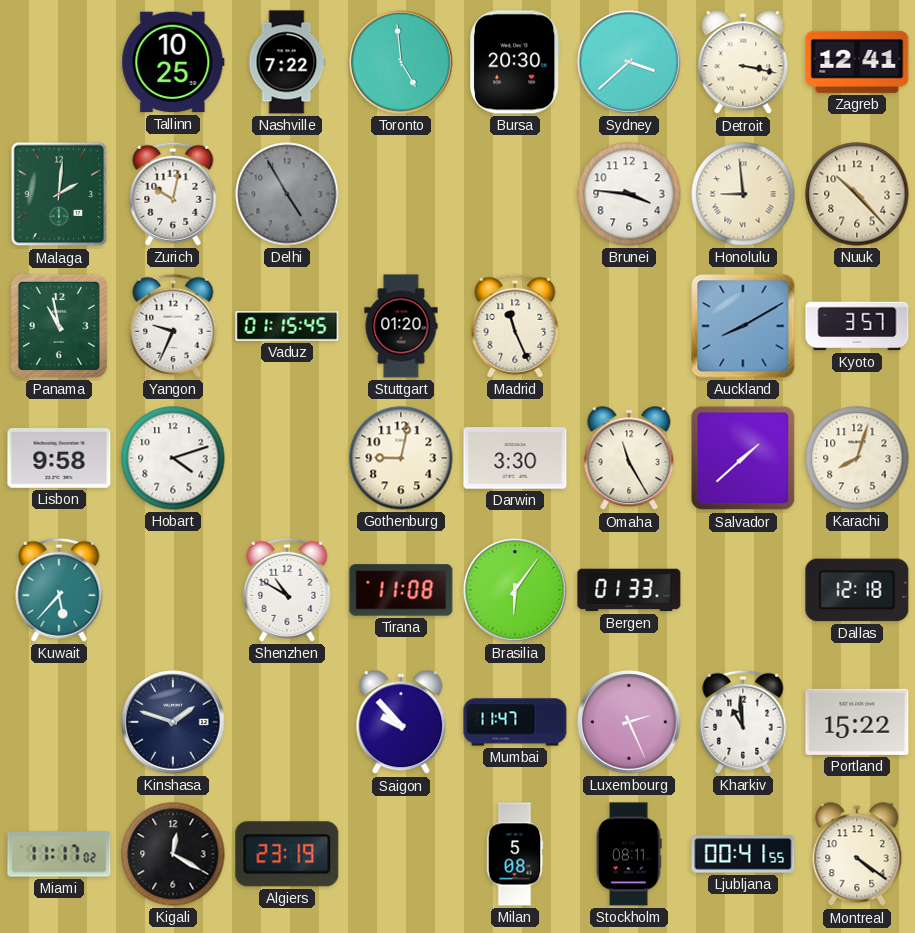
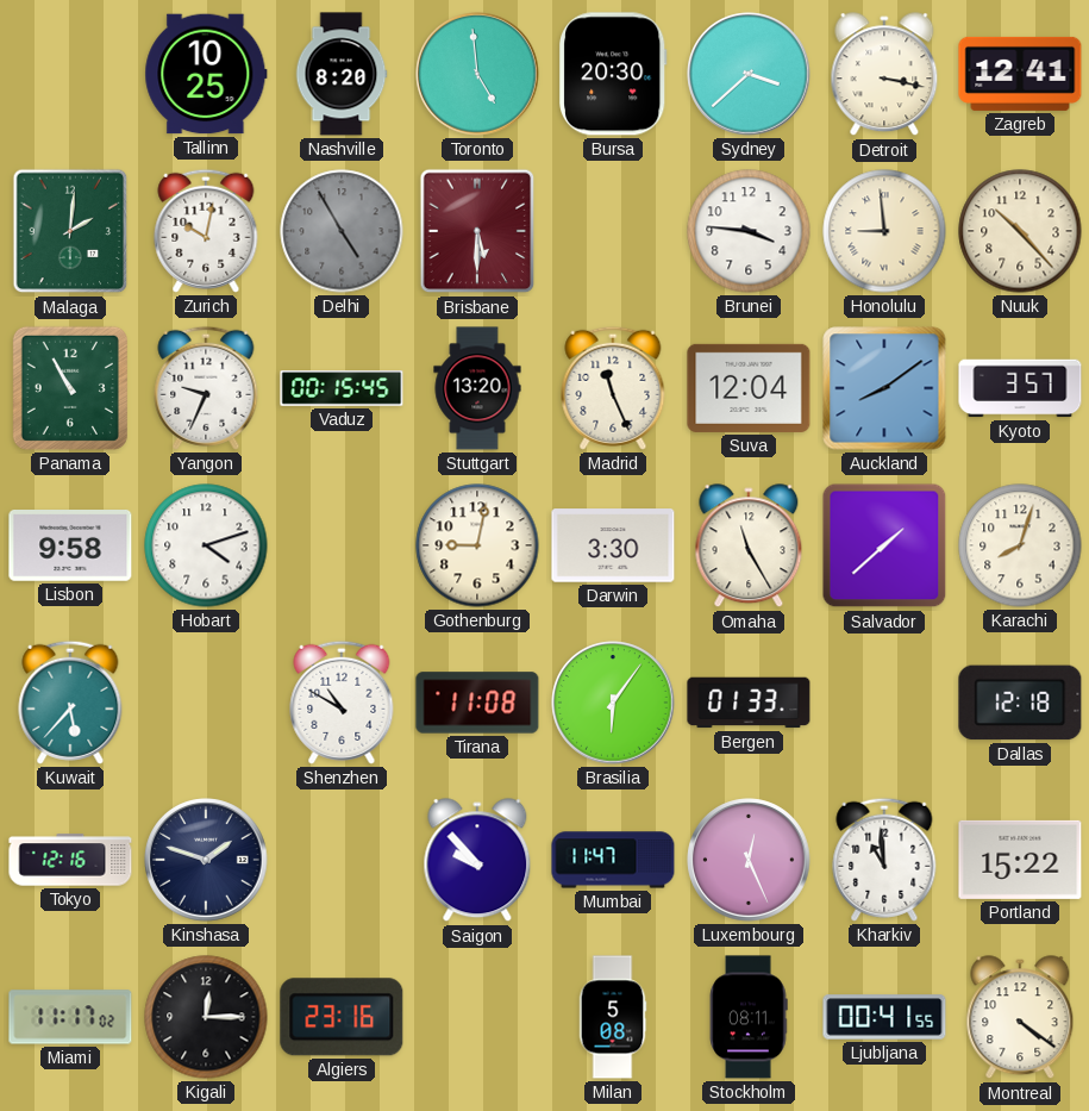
Nashville: 7:22 -> 8:20
Brisbane: none -> 5:30
Panama: 10:58 -> 10:55
Vaduz: 01:15 -> 00:15
Stuttgart: 01:20 -> 13:20
Suva: none -> 12:04
Auckland: 8:10 -> 8:09
Tokyo: none -> 12:16
Luxembourg: 2:26 -> 12:26
Kigali: 12:20 -> 12:15
Algiers: 23:19 -> 23:16
